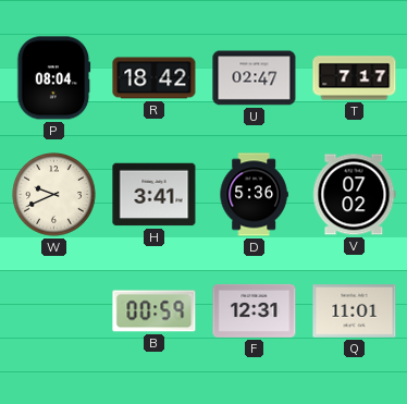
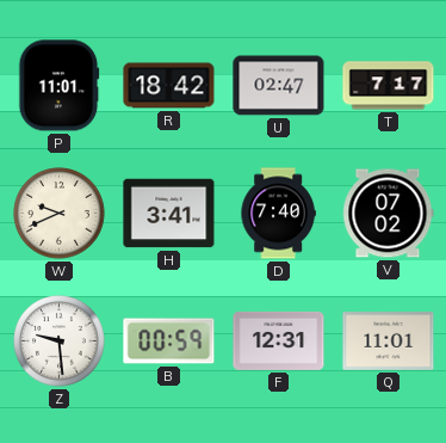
P: 08:04 -> 11:01
D: 5:36 -> 7:40
Z: none -> 9:29
